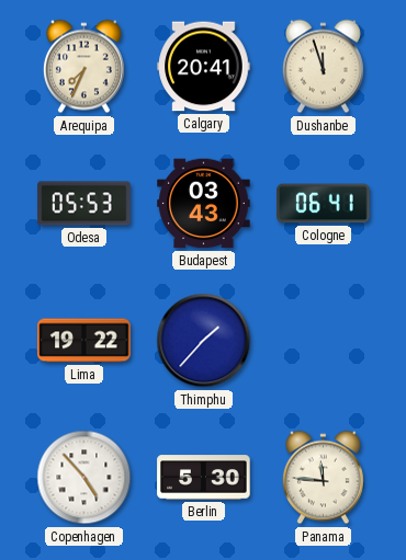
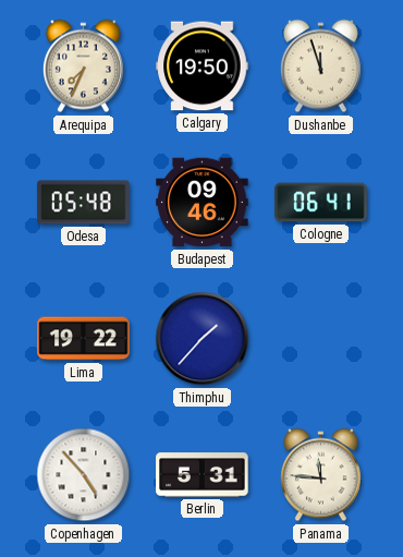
Calgary: 20:41 -> 19:50
Odesa: 05:53 -> 05:48
Budapest: 03:43 -> 09:46
Berlin: 5:30 -> 5:31
